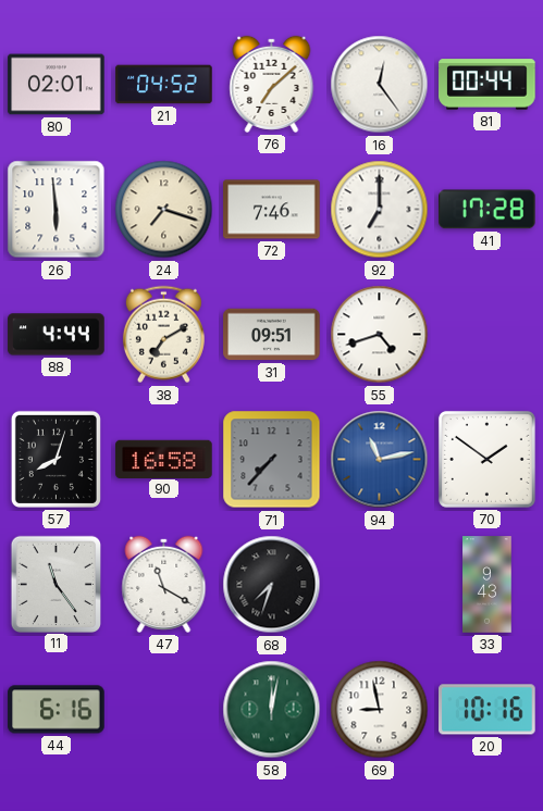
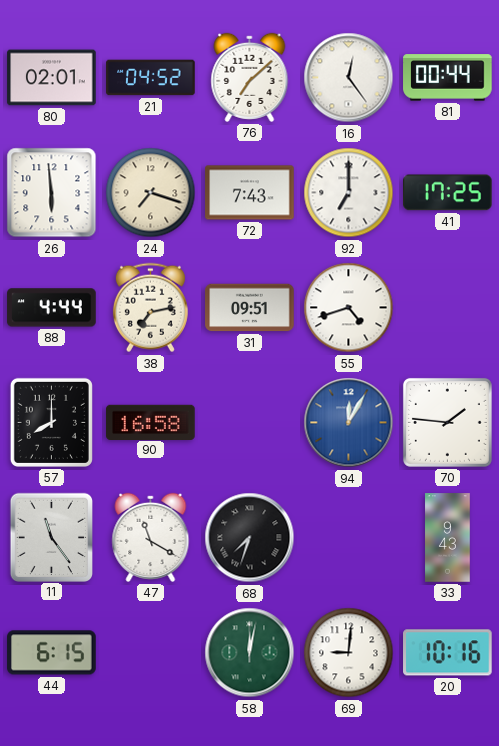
72: 7:46 -> 7:43
41: 17:28 -> 17:25
38: 7:10 -> 7:13
57: 8:03 -> 8:00
71: 7:37 -> none
94: 11:13 -> 12:05
70: 1:51 -> 1:46
44: 6:16 -> 6:15
69: 8:58 -> 9:01
